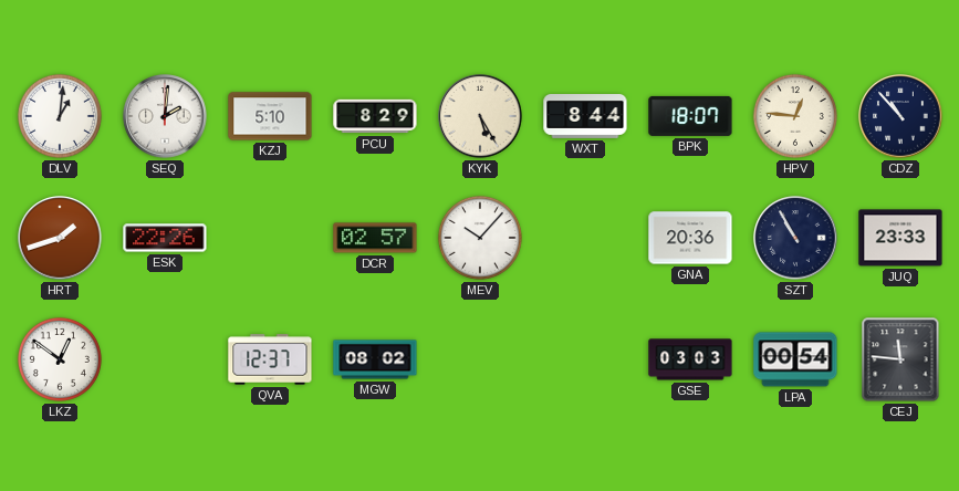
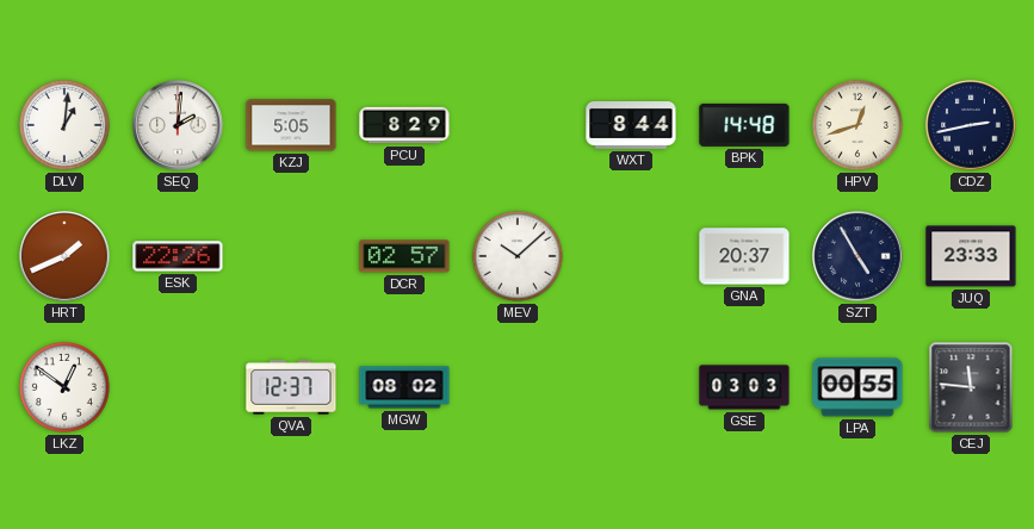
KZJ: 5:10 -> 5:05
KYK: 5:25 -> none
BPK: 18:07 -> 14:48
HPV: 12:46 -> 12:42
CDZ: 10:53 -> 2:43
HRT: 1:42 -> 1:41
MEV: 10:07 -> 10:08
GNA: 20:36 -> 20:37
SZT: 10:55 -> 4:55
LPA: 00:54 -> 00:55
